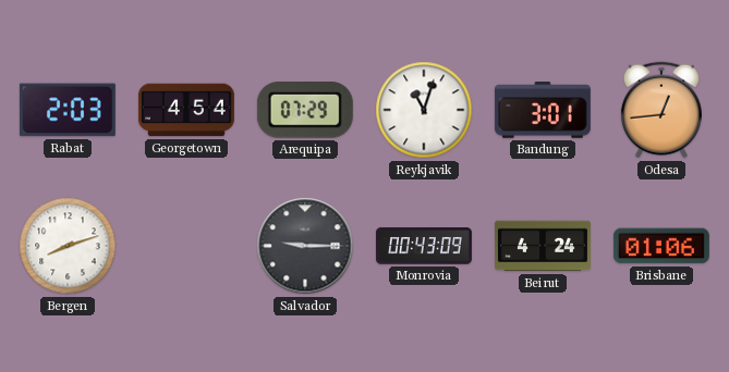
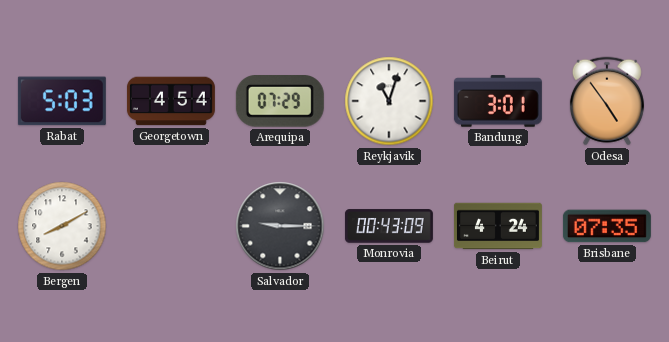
Rabat: 2:03 -> 5:03
Odesa: 12:44 -> 4:54
Bergen: 8:12 -> 8:10
Brisbane: 01:06 -> 07:35
